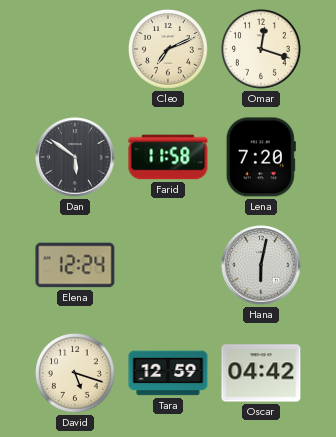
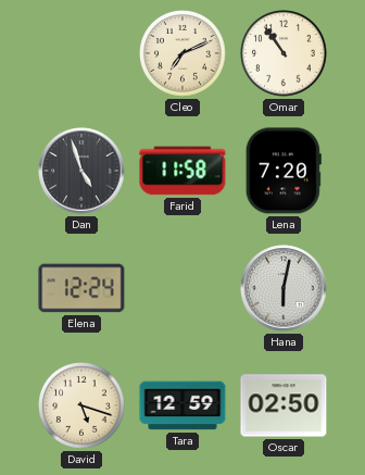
Omar: 12:18 -> 10:54
Dan: 5:51 -> 4:57
Oscar: 04:42 -> 02:50
